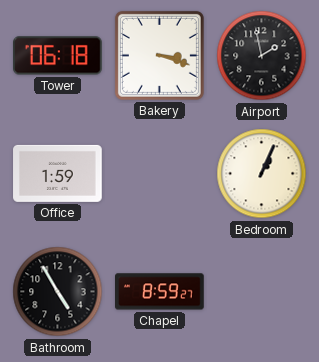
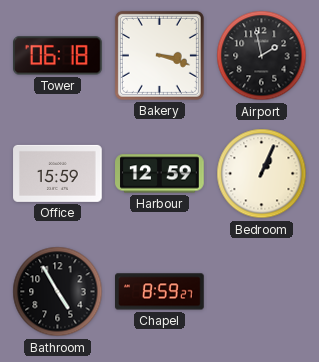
Office: 1:59 -> 15:59
Harbour: none -> 12:59
